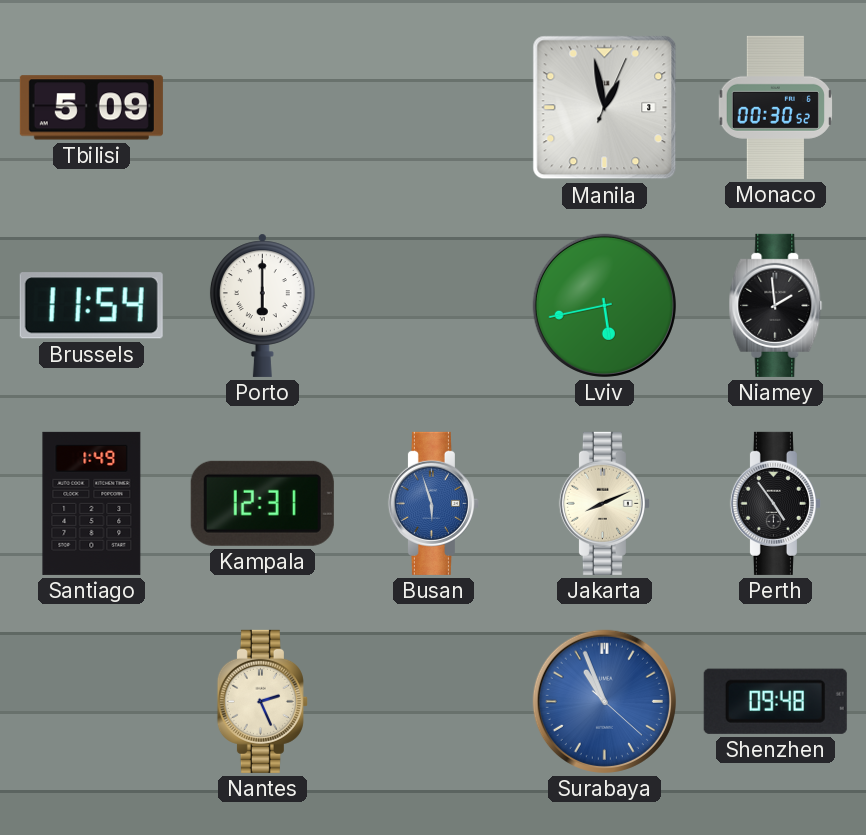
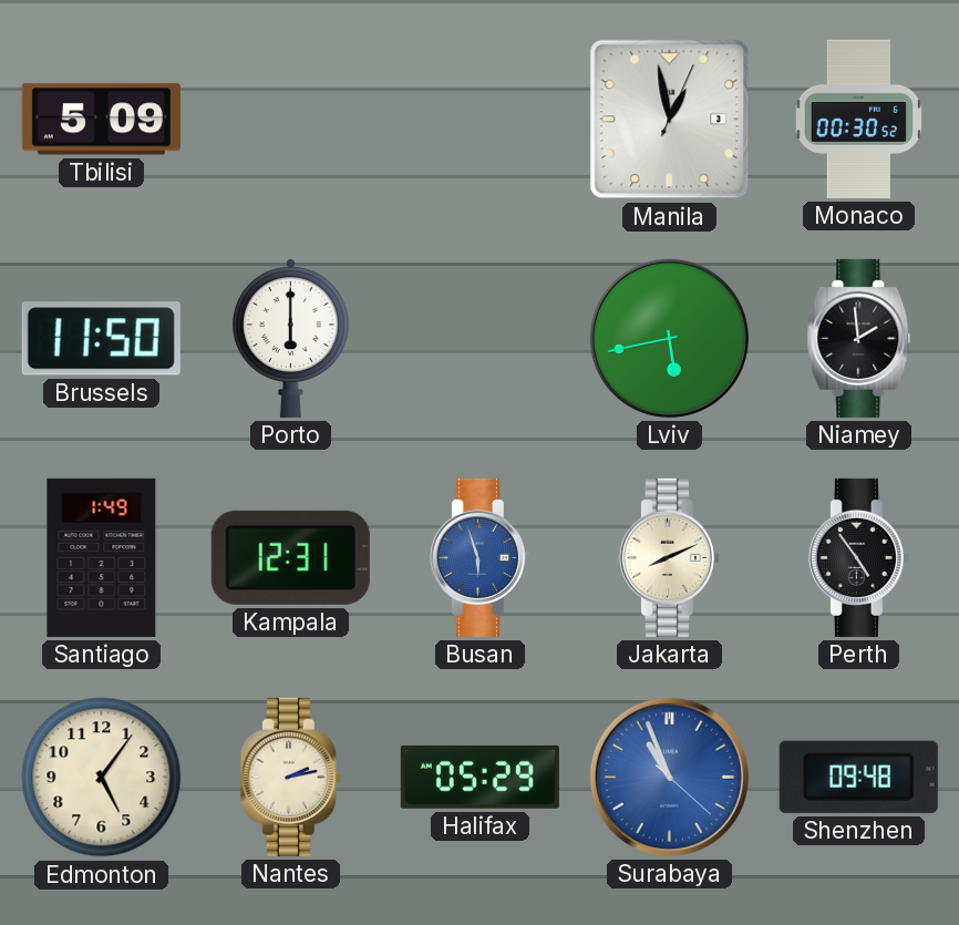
Brussels: 11:54 -> 11:50
Edmonton: none -> 5:06
Nantes: 2:26 -> 2:13
Halifax: none -> 05:29
